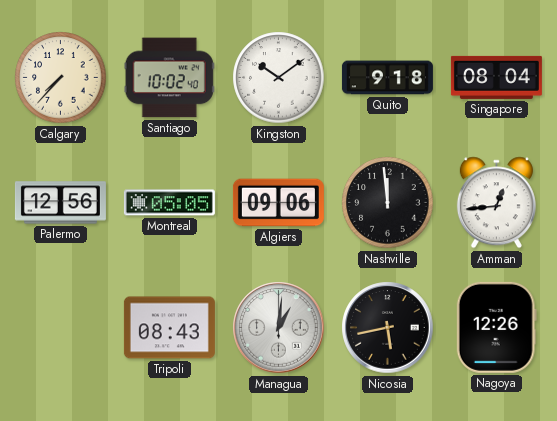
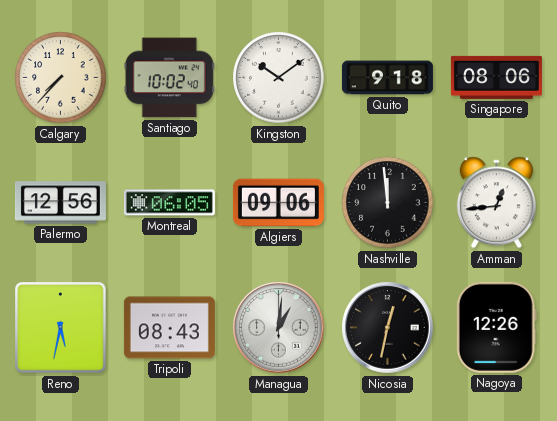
Singapore: 08:04 -> 08:06
Montreal: 05:05 -> 06:05
Reno: none -> 5:32
Nicosia: 5:43 -> 12:32
